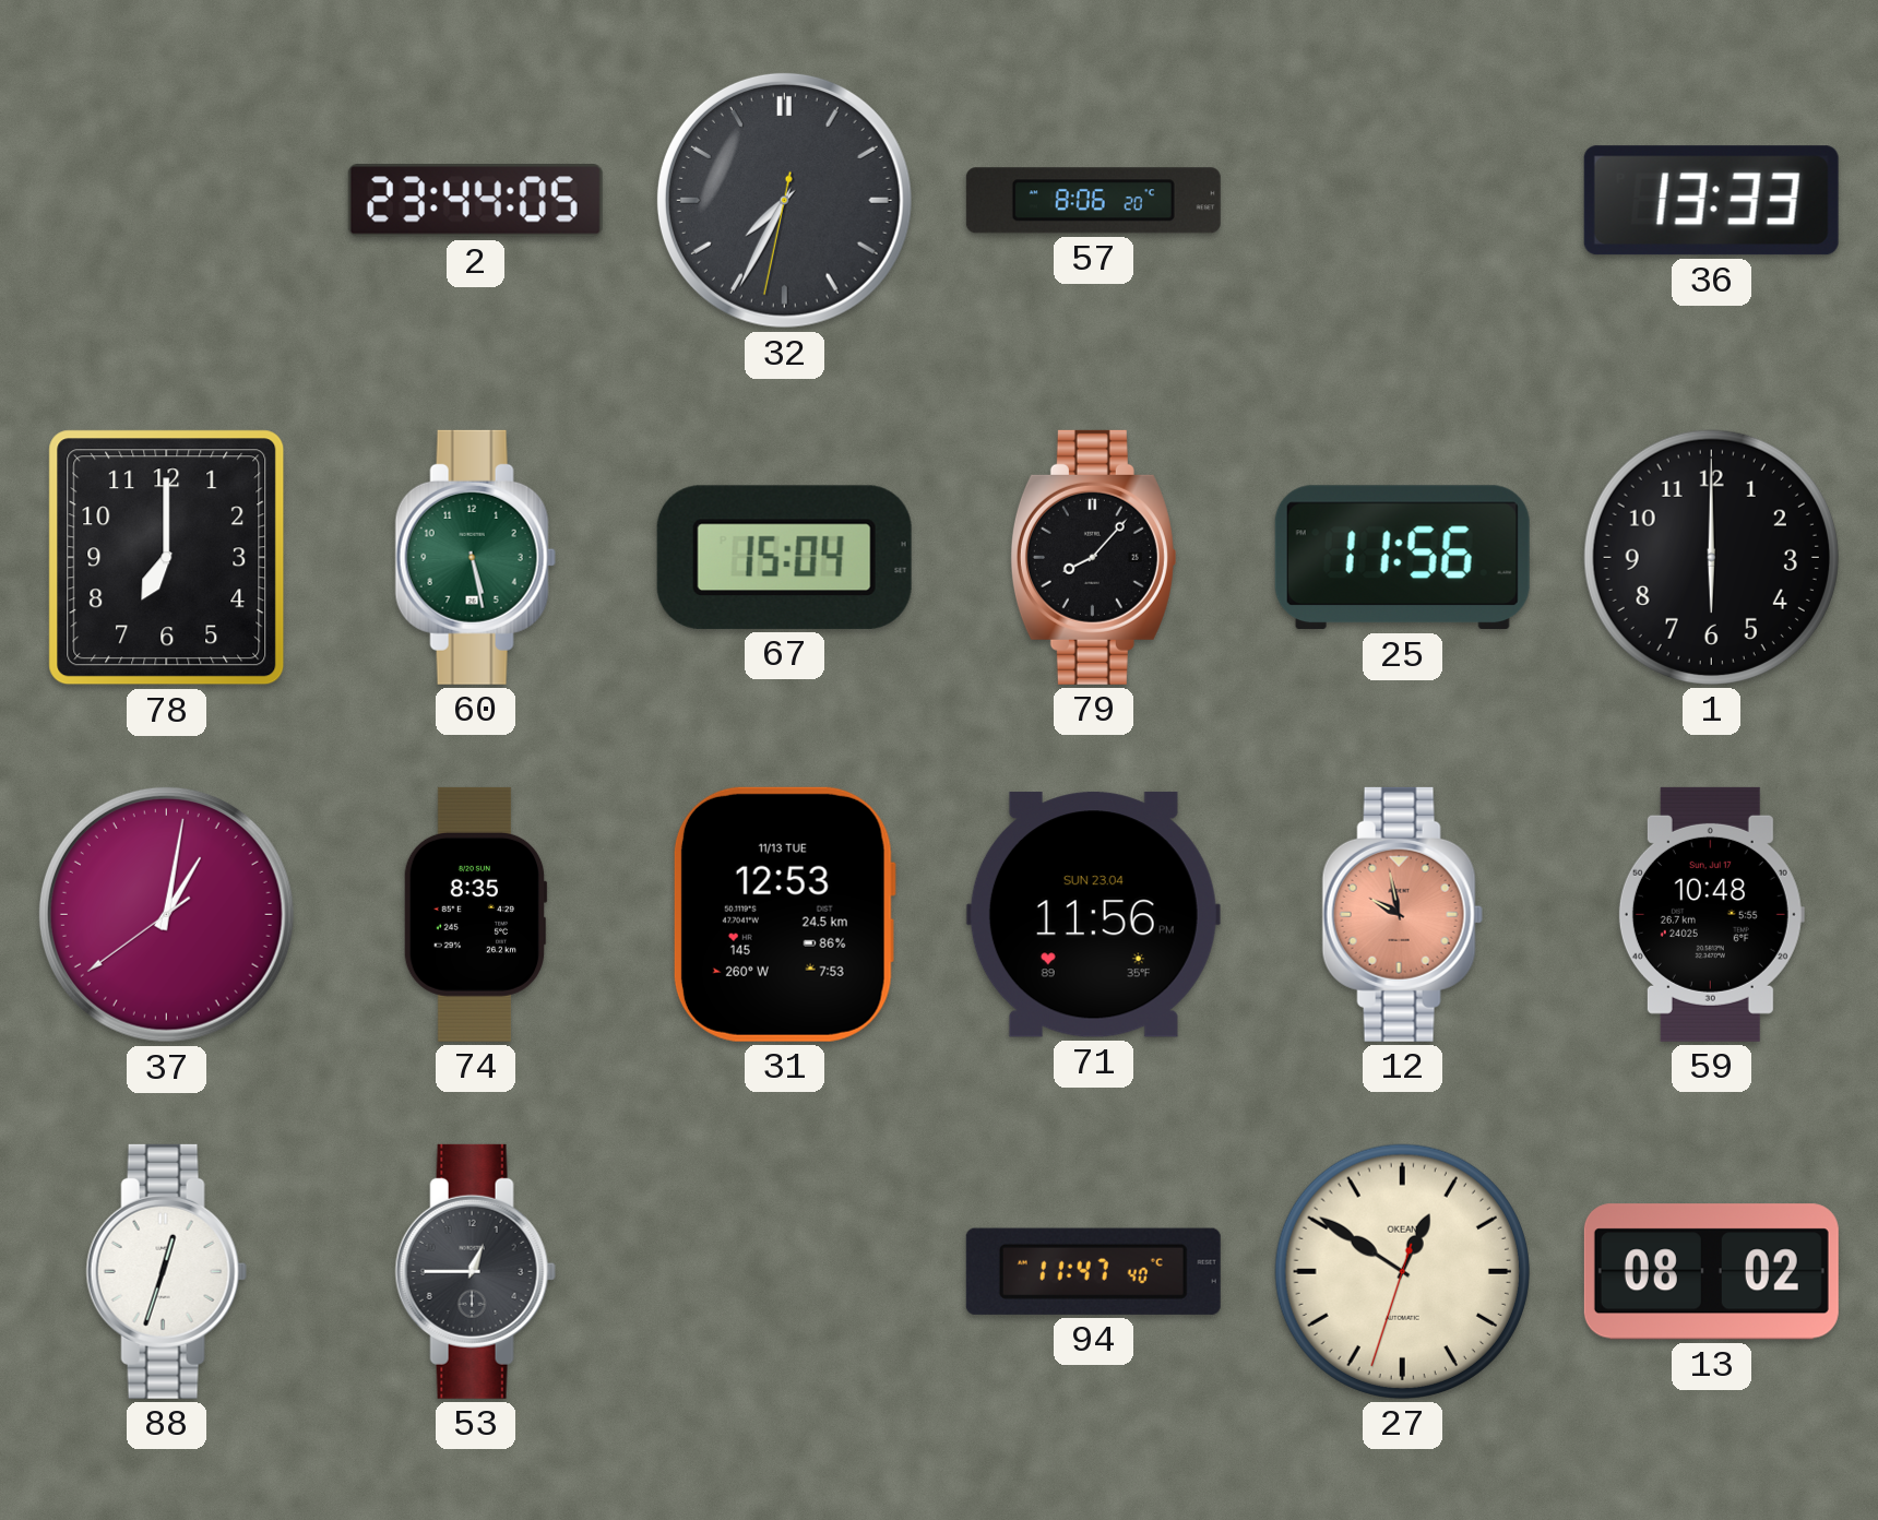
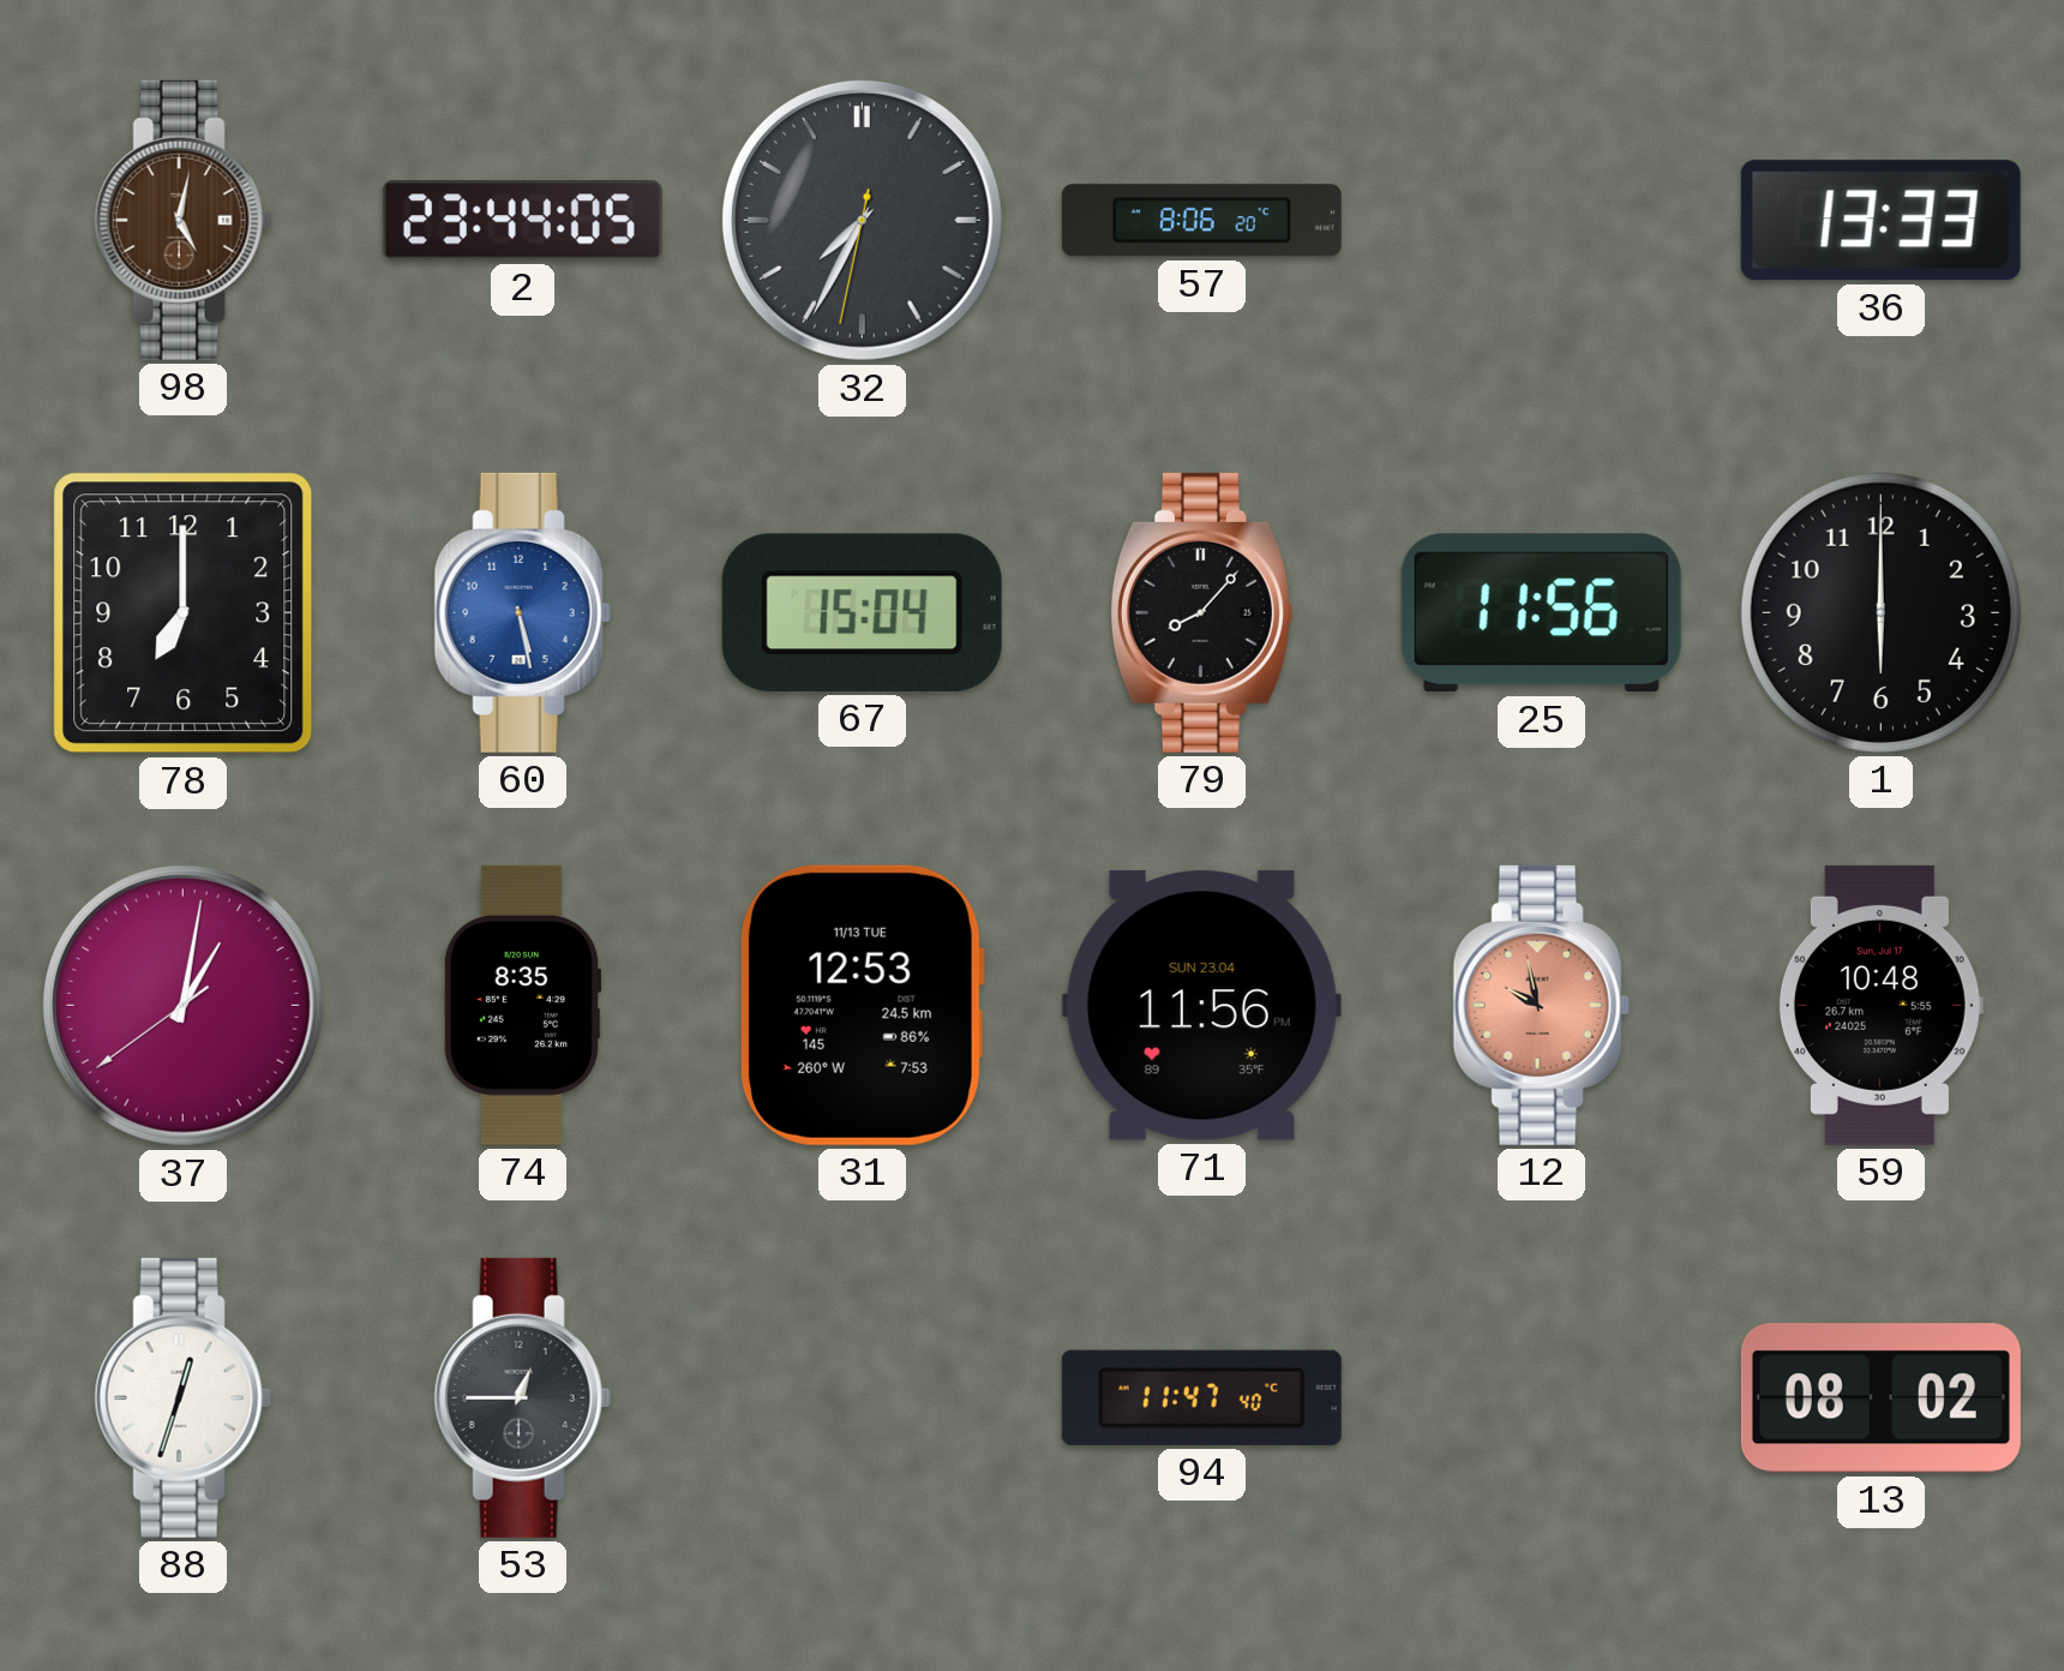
98: none -> 5:02
60 dial: green -> blue
27: 12:50 -> none
